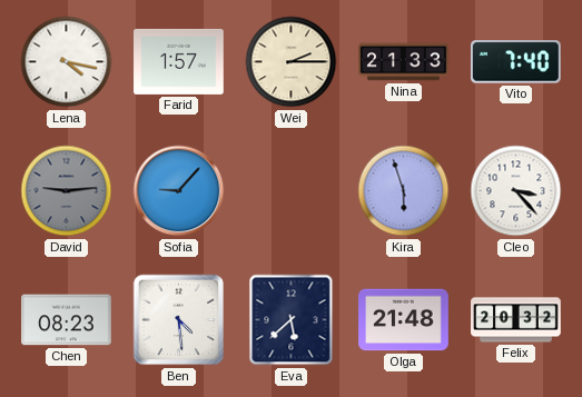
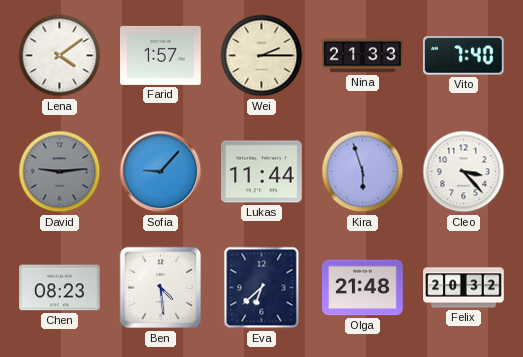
Lena: 4:17 -> 4:09
Lukas: none -> 11:44
Eva: 5:38 -> 6:38
